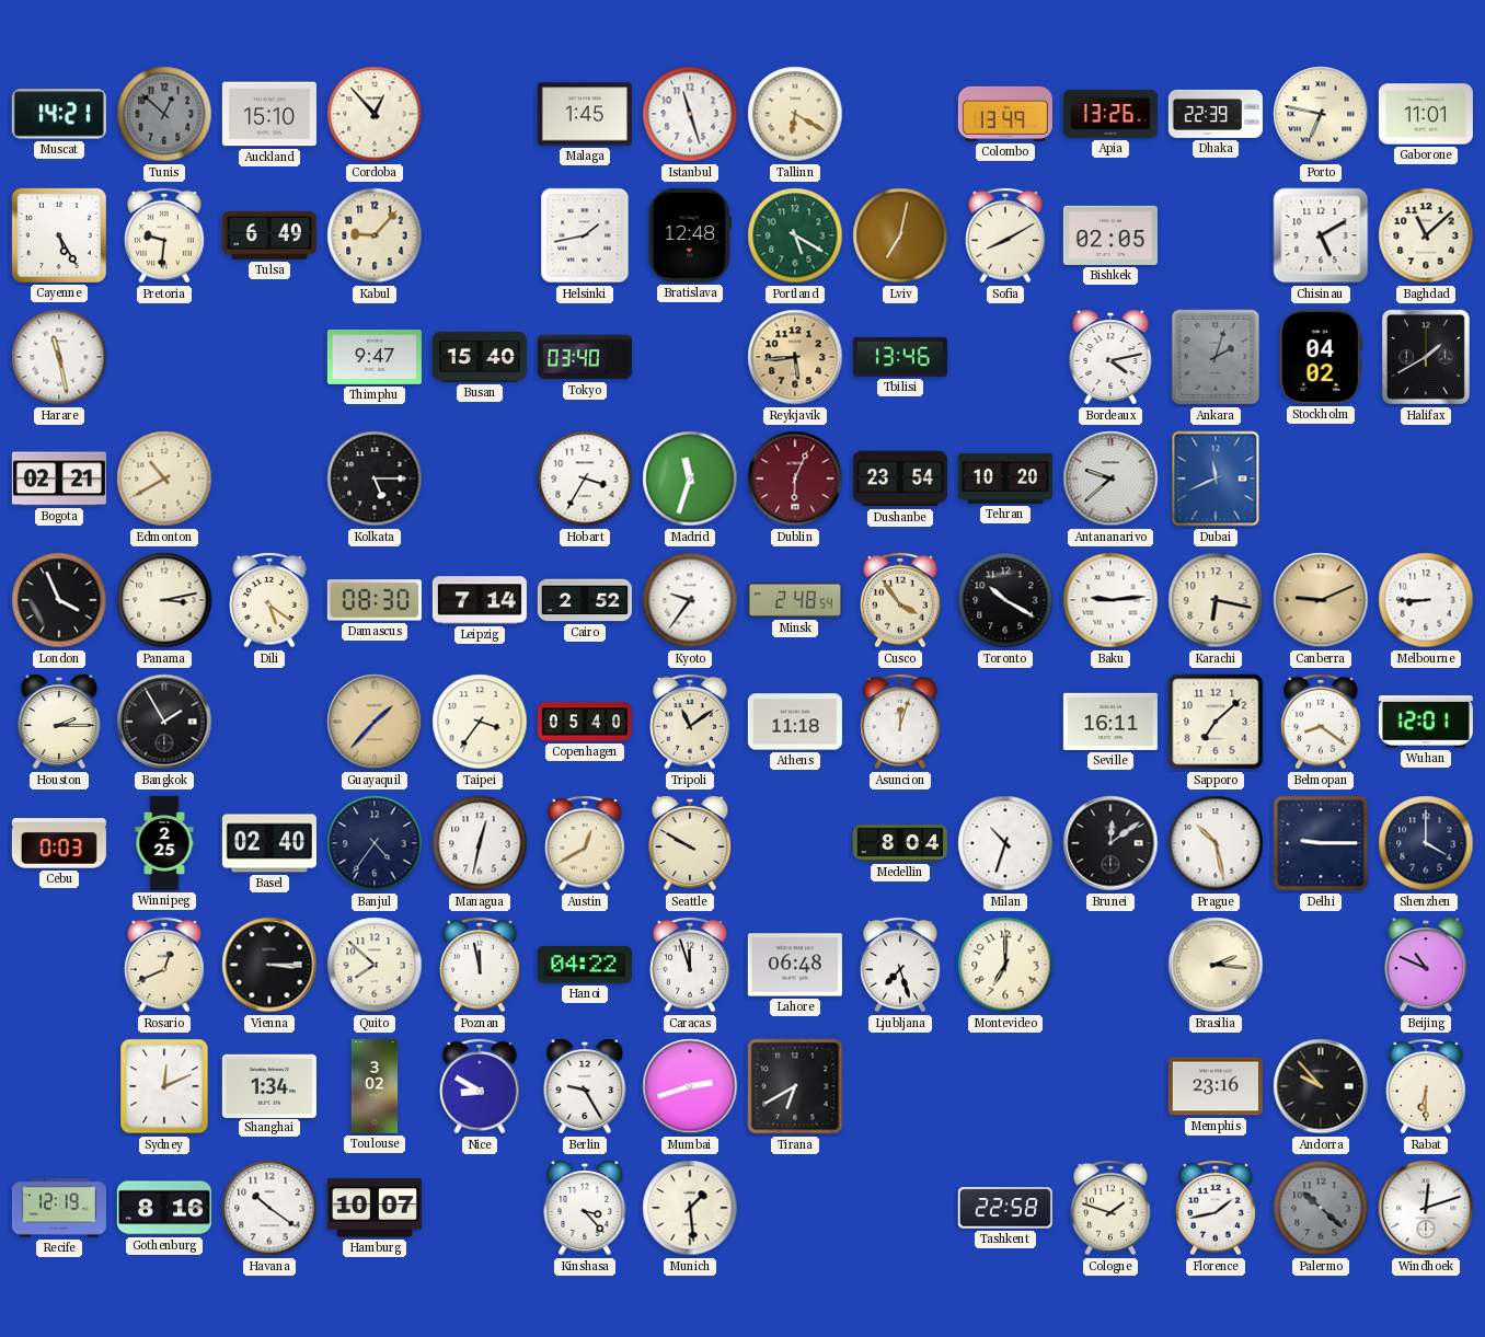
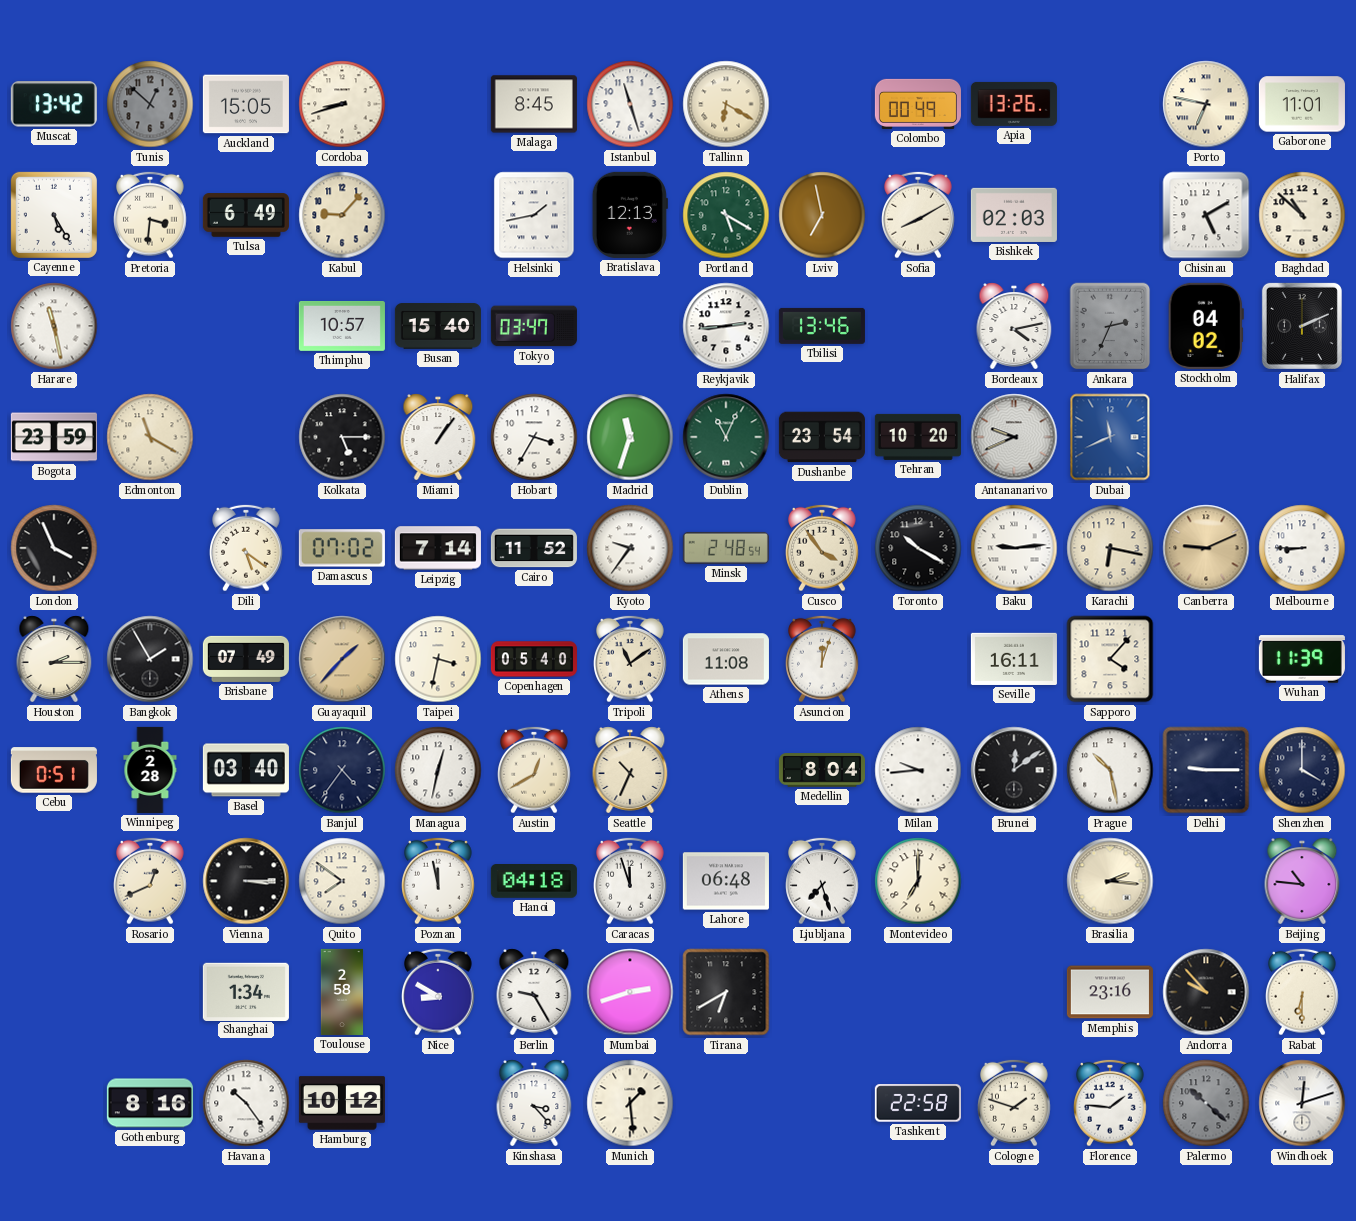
Muscat: 14:21 -> 13:42
Auckland: 15:10 -> 15:05
Cordoba: 12:53 -> 8:42
Malaga: 1:45 -> 8:45
Colombo: 13:49 -> 00:49
Dhaka: 22:39 -> none
Pretoria: 9:31 -> 3:31
Bratislava: 12:48 -> 12:13
Lviv: 7:02 -> 6:58
Bishkek: 02:05 -> 02:03
Baghdad: 11:08 -> 10:52
Thimphu: 9:47 -> 10:57
Tokyo: 03:40 -> 03:47
Reykjavik: 5:44 -> 2:44
Reykjavik dial: champagne -> white
Ankara: 2:03 -> 2:34
Halifax: 1:40 -> 2:11
Bogota: 02:21 -> 23:59
Edmonton: 10:40 -> 11:20
Miami: none -> 1:06
Dublin: 6:04 -> 11:04
Dublin dial: burgundy -> green
Antananarivo: 9:38 -> 9:41
Panama: 3:13 -> none
Damascus: 08:30 -> 07:02
Cairo: 2:52 -> 11:52
Brisbane: none -> 07:49
Taipei: 3:36 -> 3:32
Athens: 11:18 -> 11:08
Sapporo: 7:08 -> 4:07
Belmopan: 8:21 -> none
Wuhan: 12:01 -> 11:39
Cebu: 0:03 -> 0:51
Winnipeg: 2:25 -> 2:28
Basel: 02:40 -> 03:40
Seattle: 9:50 -> 10:34
Milan: 10:33 -> 9:44
Quito: 7:52 -> 7:51
Hanoi: 04:22 -> 04:18
Beijing: 10:49 -> 10:46
Sydney: 12:11 -> none
Toulouse: 3:02 -> 2:58
Recife: 12:19 -> none
Havana: 10:21 -> 10:24
Hamburg: 10:07 -> 10:12
Florence: 1:43 -> 1:46
